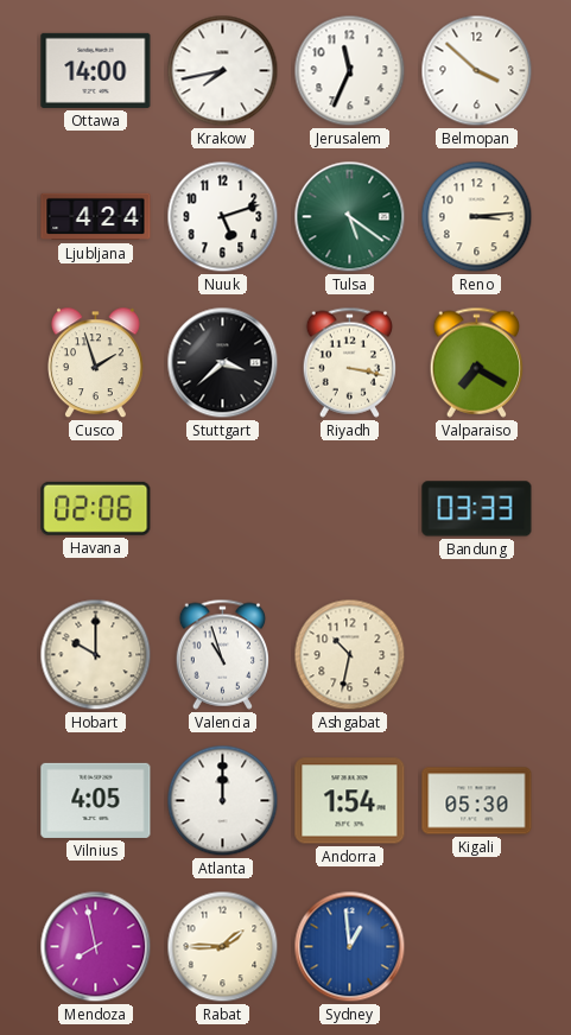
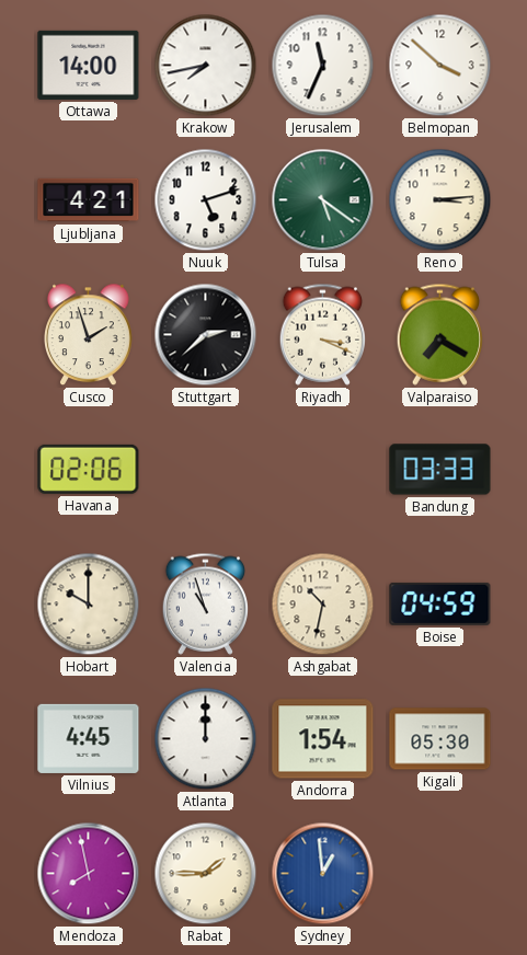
Ljubljana: 4:24 -> 4:21
Stuttgart: 3:38 -> 2:38
Riyadh: 3:17 -> 3:19
Boise: none -> 04:59
Vilnius: 4:05 -> 4:45
